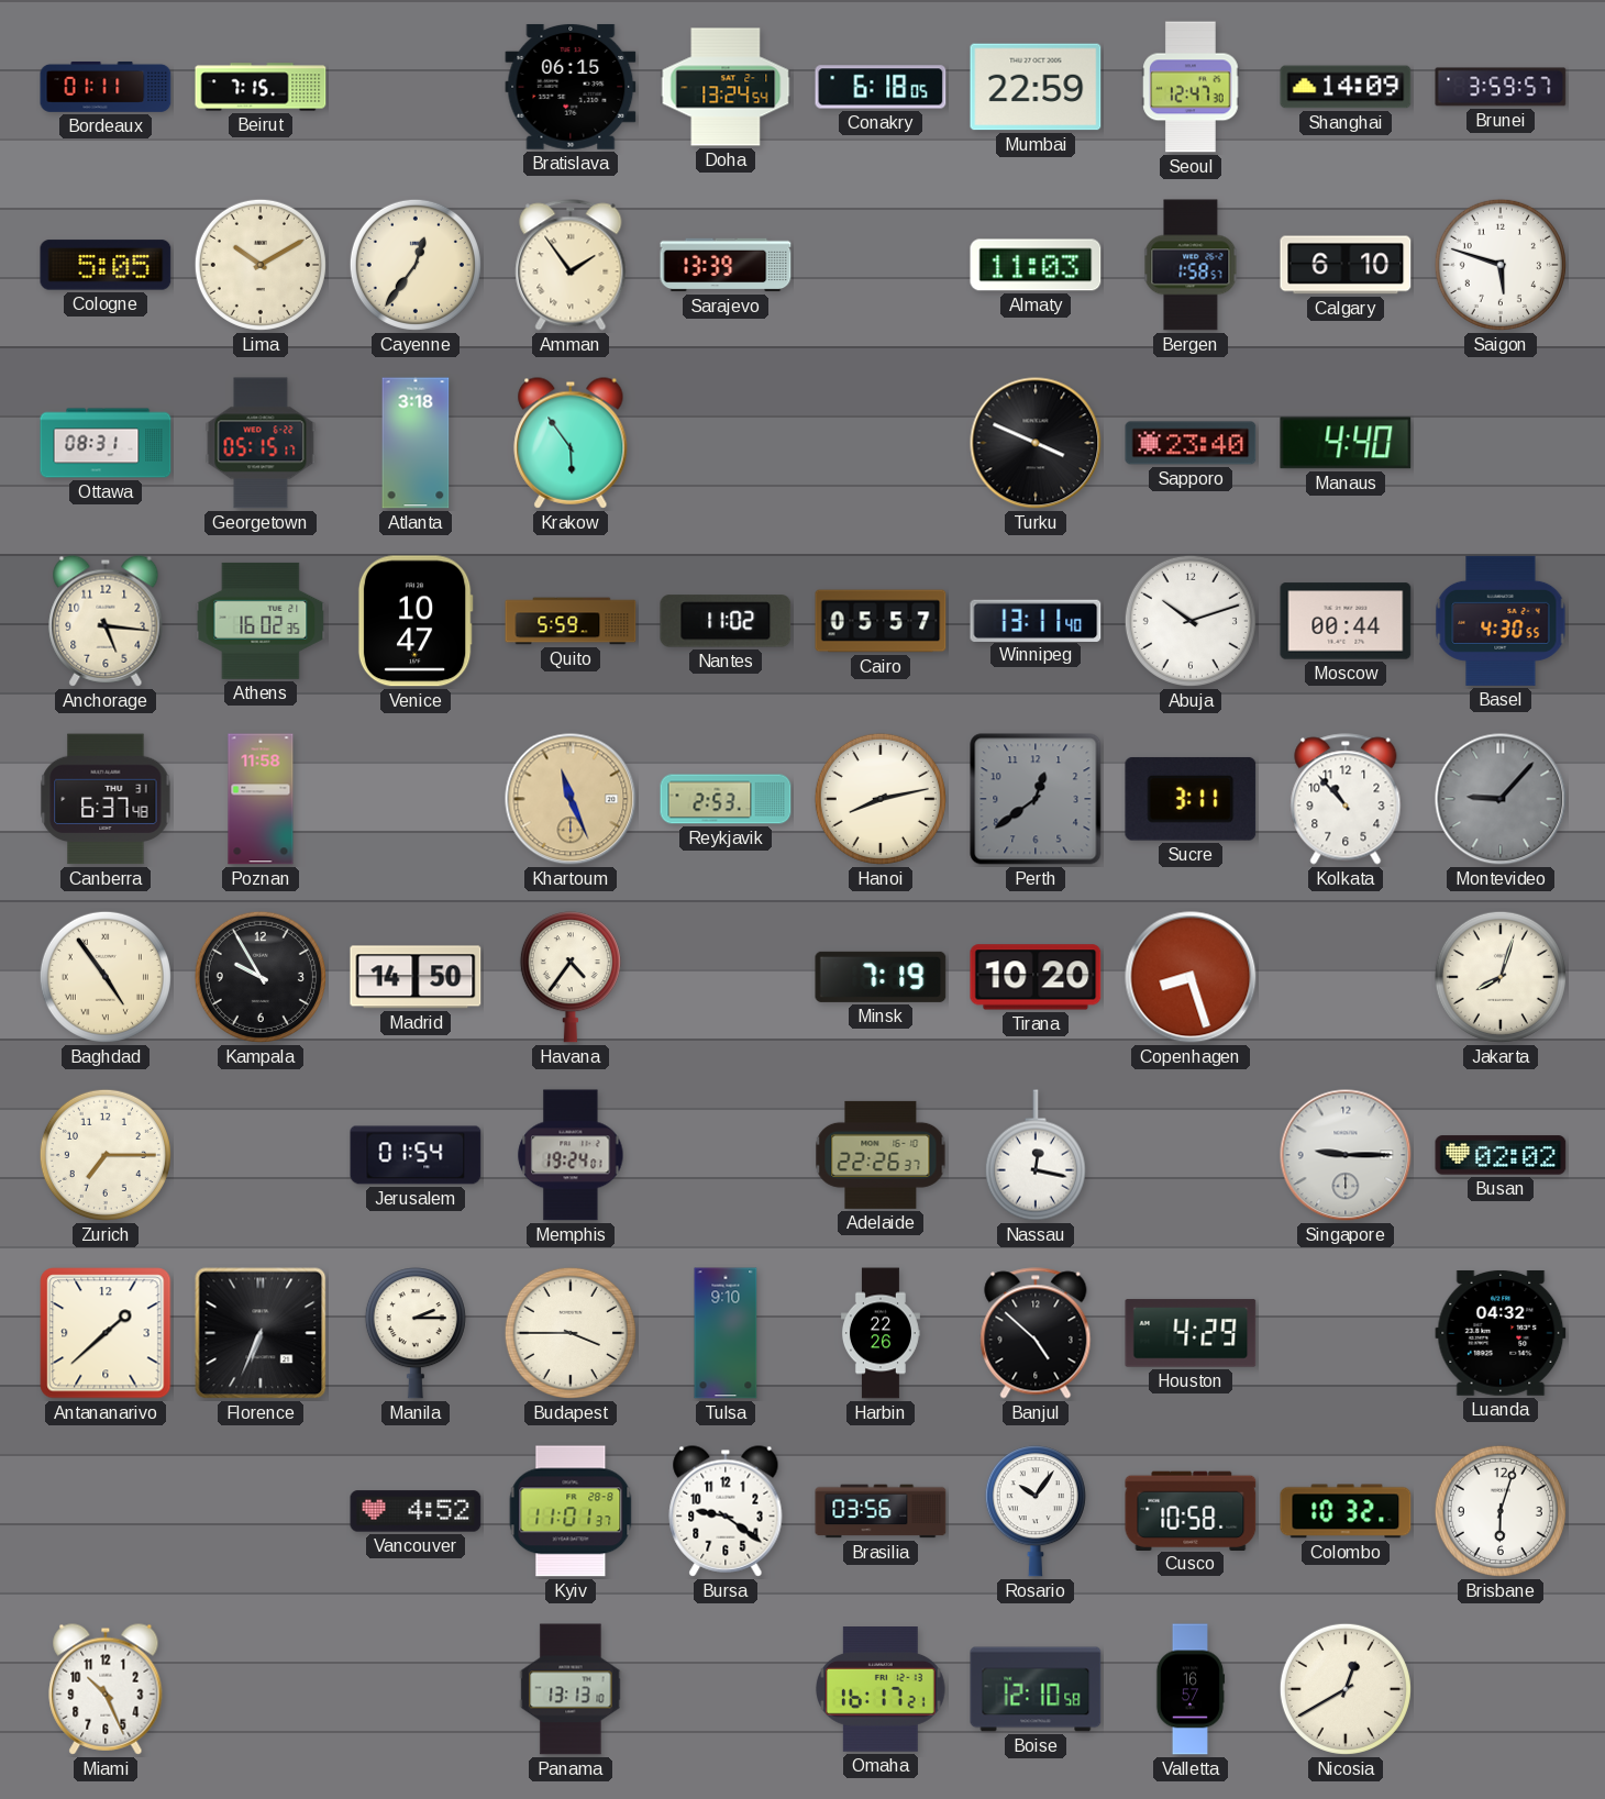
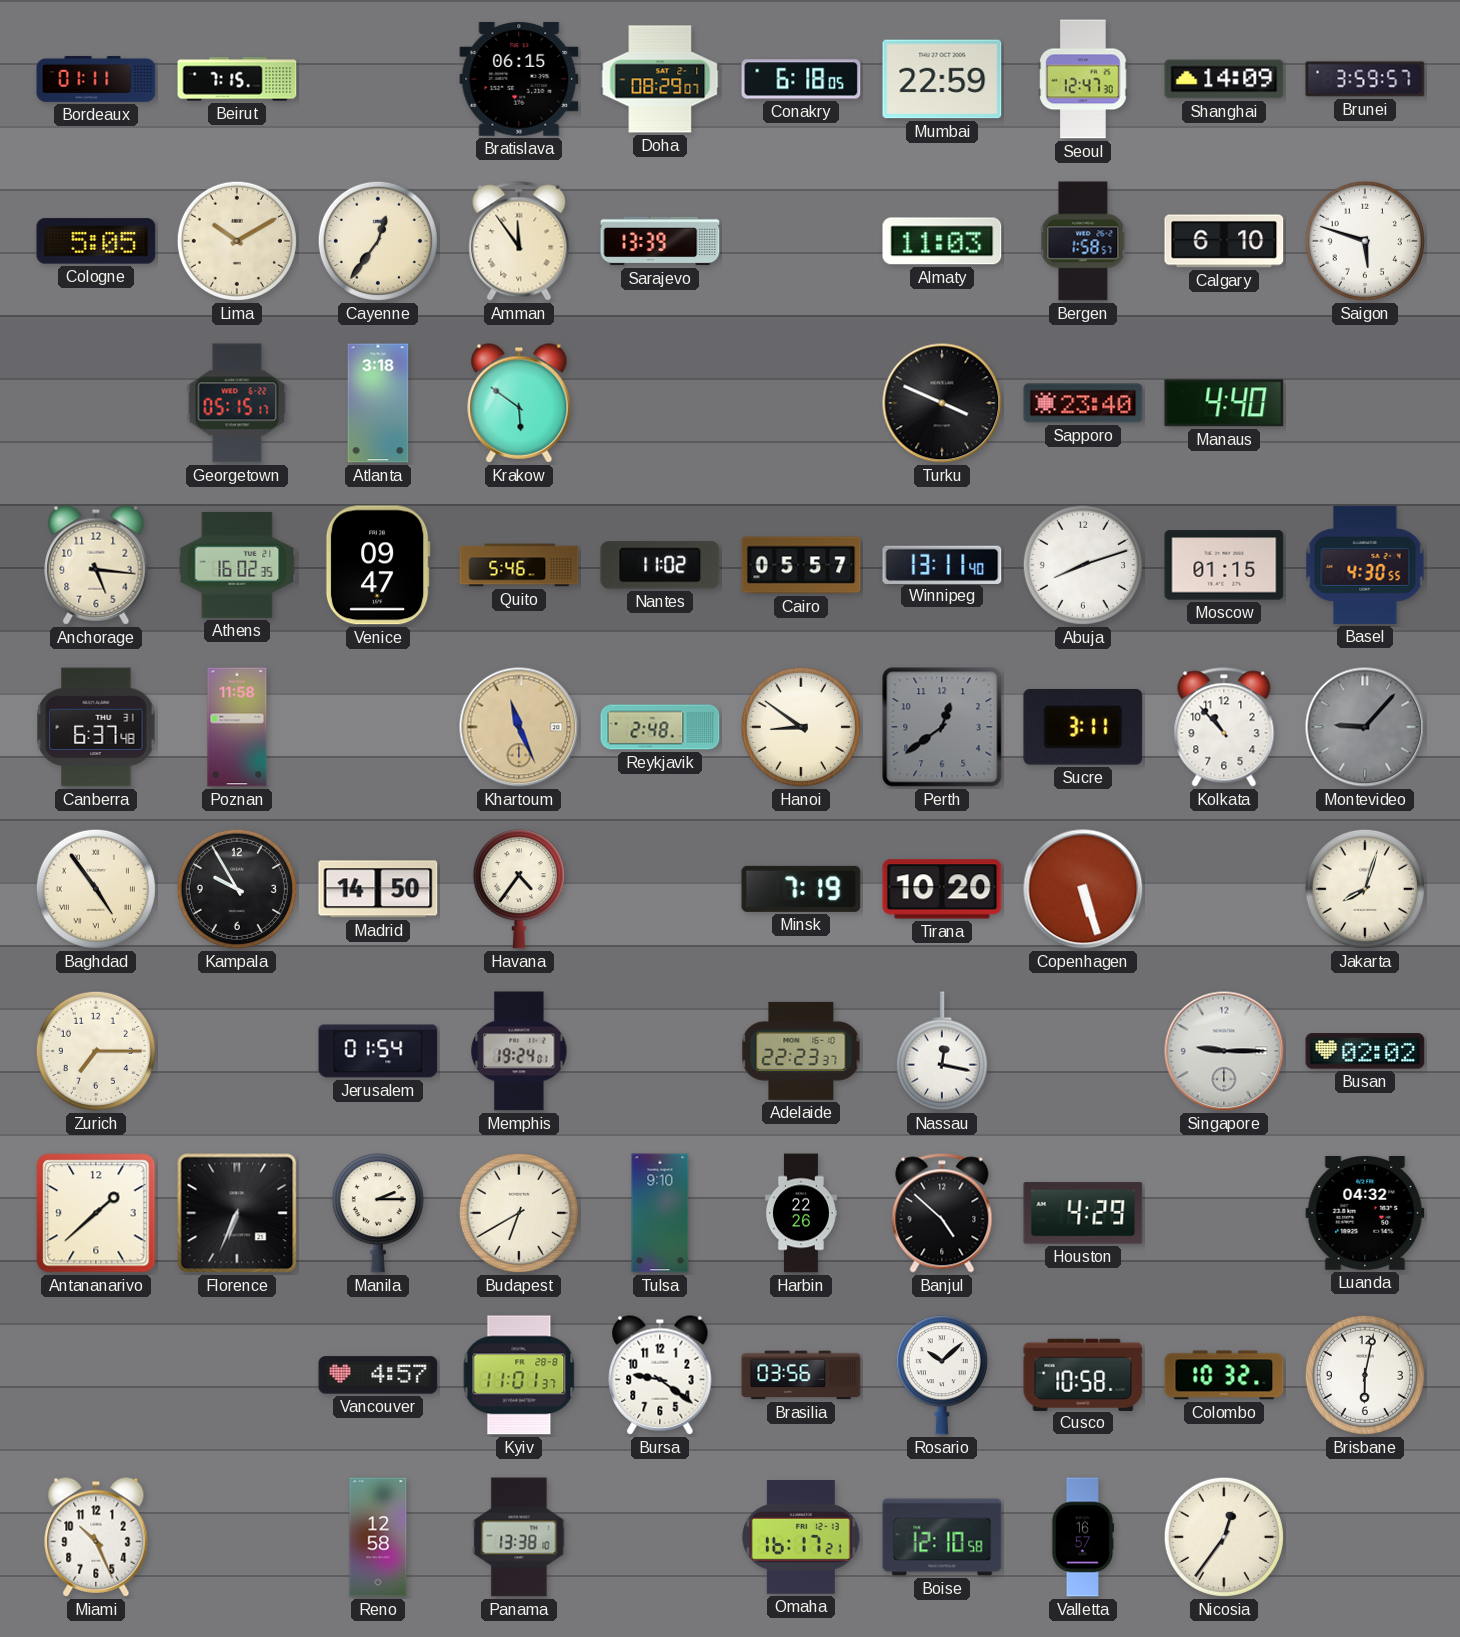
Doha: 13:24 -> 08:29
Amman: 1:54 -> 11:54
Ottawa: 08:31 -> none
Krakow: 5:54 -> 5:51
Venice: 10:47 -> 09:47
Quito: 5:59 -> 5:46
Abuja: 10:12 -> 8:12
Moscow: 00:44 -> 01:15
Reykjavik: 2:53 -> 2:48
Hanoi: 8:13 -> 8:51
Copenhagen: 8:27 -> 5:27
Adelaide: 22:26 -> 22:23
Budapest: 3:45 -> 6:40
Vancouver: 4:52 -> 4:57
Rosario: 10:06 -> 10:08
Brisbane: 6:03 -> 6:02
Reno: none -> 12:58
Panama: 13:13 -> 13:38
Nicosia: 12:40 -> 12:36
